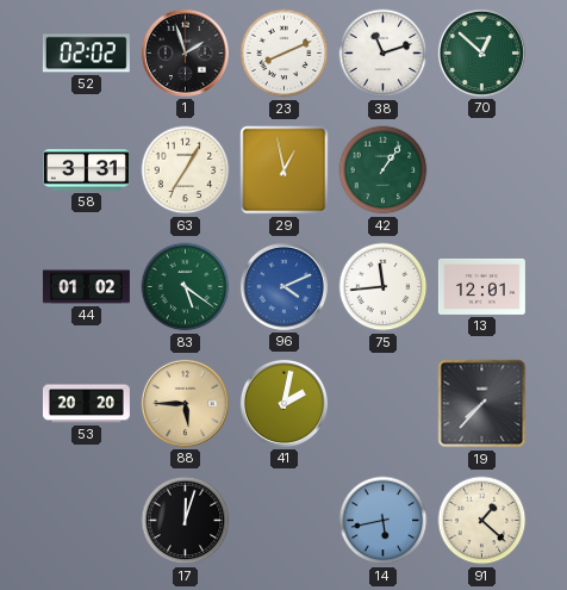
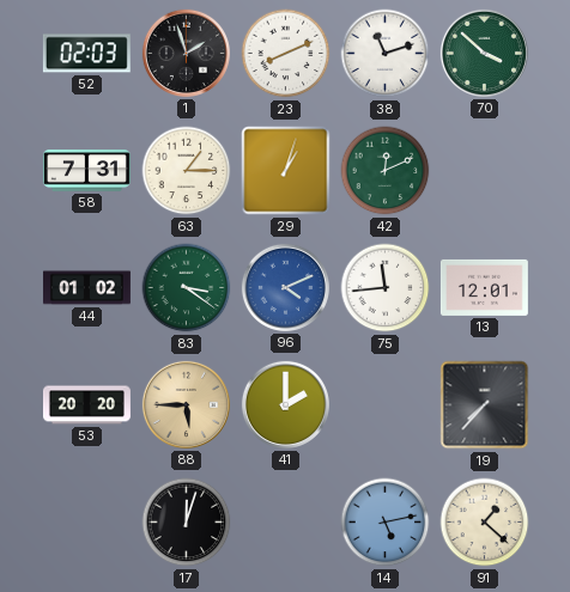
52: 02:02 -> 02:03
70: 12:52 -> 3:52
58: 3:31 -> 7:31
63: 7:05 -> 1:15
29: 12:58 -> 1:03
42: 1:06 -> 12:11
83: 5:21 -> 3:21
41: 2:02 -> 2:00
14: 5:43 -> 5:13
